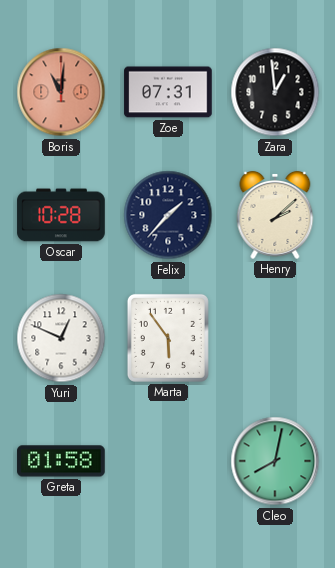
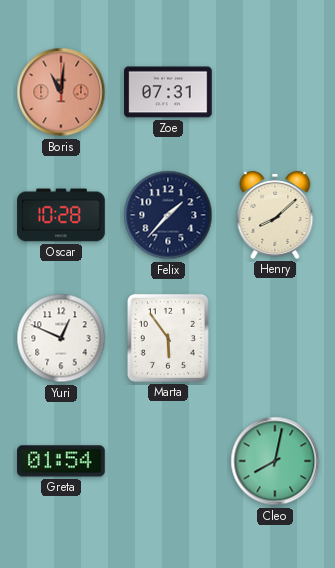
Zara: 12:59 -> none
Henry: 2:08 -> 8:08
Greta: 01:58 -> 01:54
